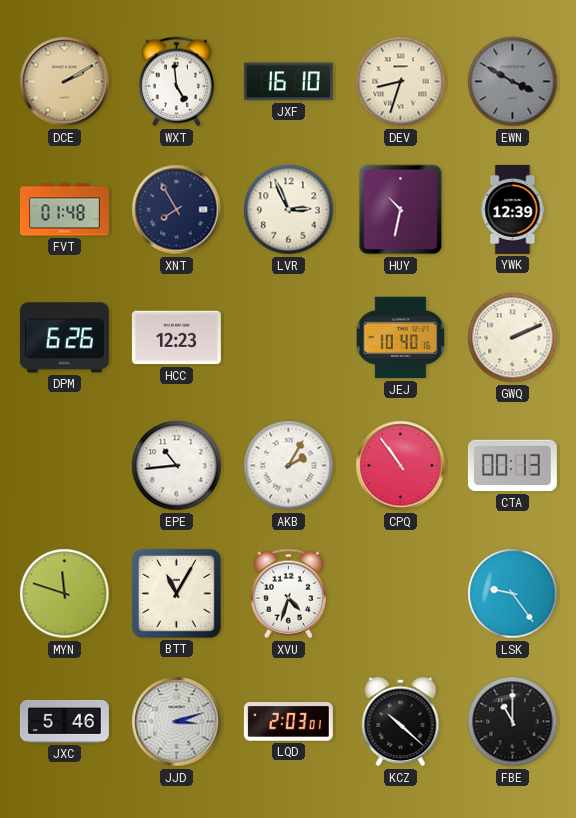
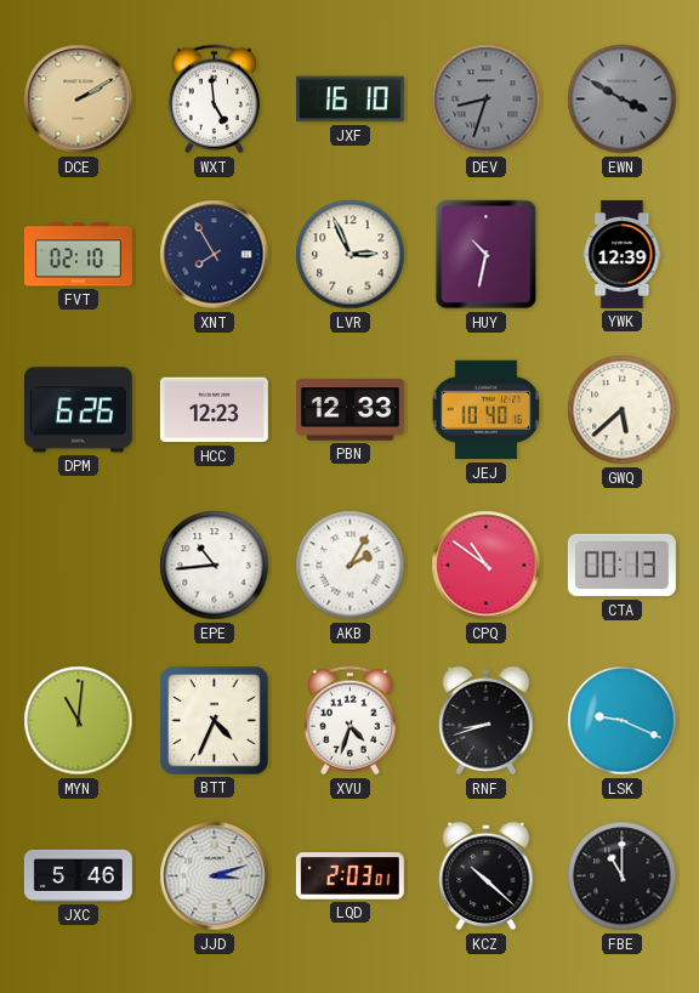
DEV dial: cream -> grey
FVT: 01:48 -> 02:10
PBN: none -> 12:33
GWQ: 2:11 -> 5:38
CPQ: 10:54 -> 10:51
MYN: 11:48 -> 11:01
BTT: 11:05 -> 4:34
RNF: none -> 8:42
LSK: 9:24 -> 9:19
